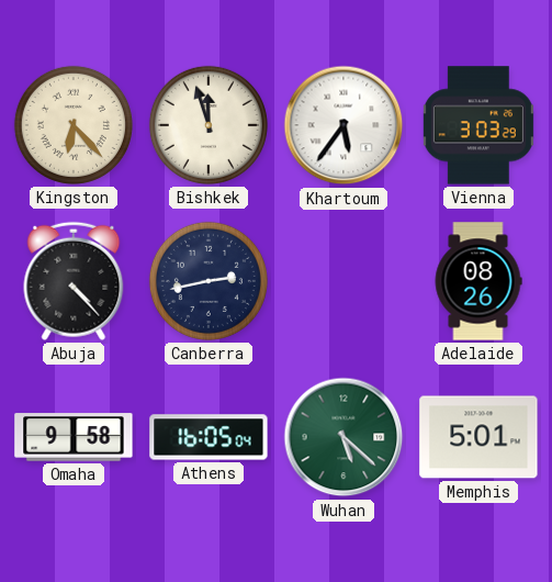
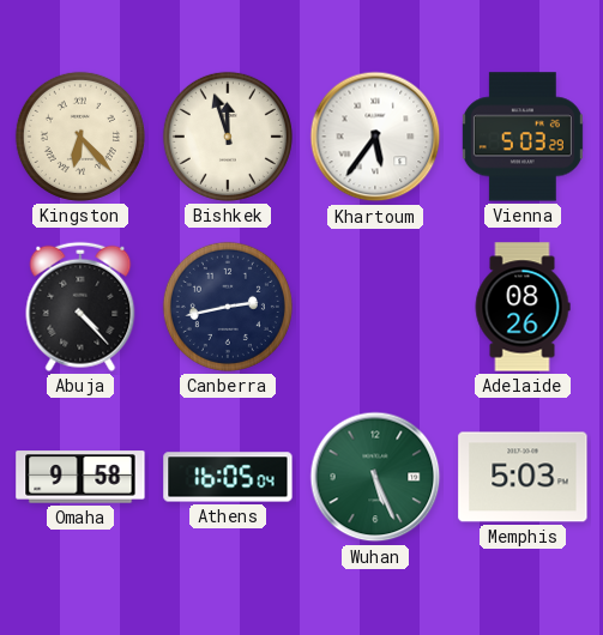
Vienna: 3:03 -> 5:03
Wuhan: 5:22 -> 5:26
Memphis: 5:01 -> 5:03
